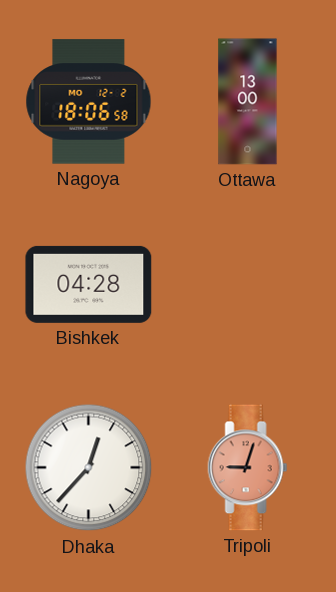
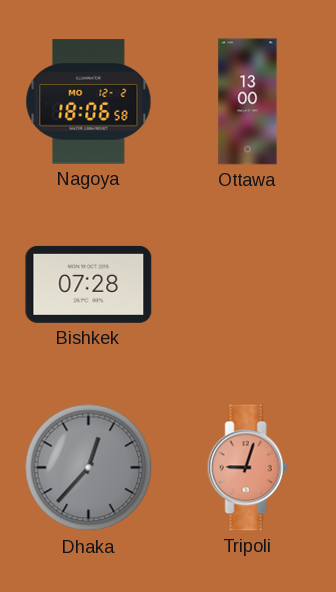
Bishkek: 04:28 -> 07:28
Dhaka dial: white -> grey
